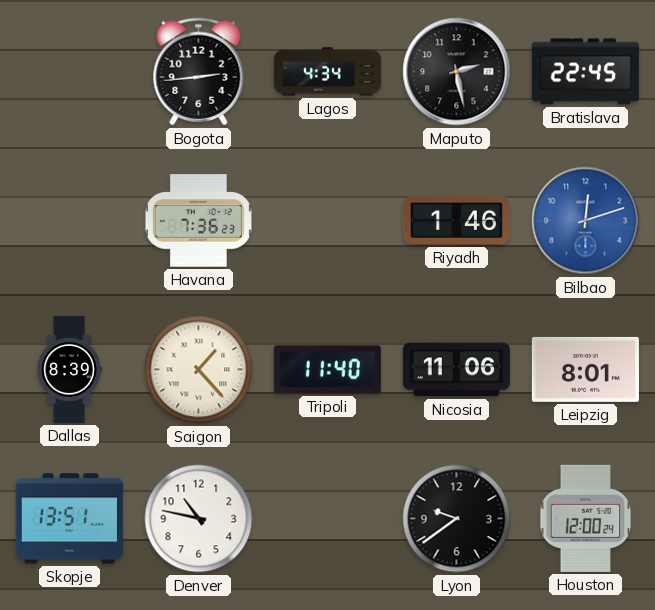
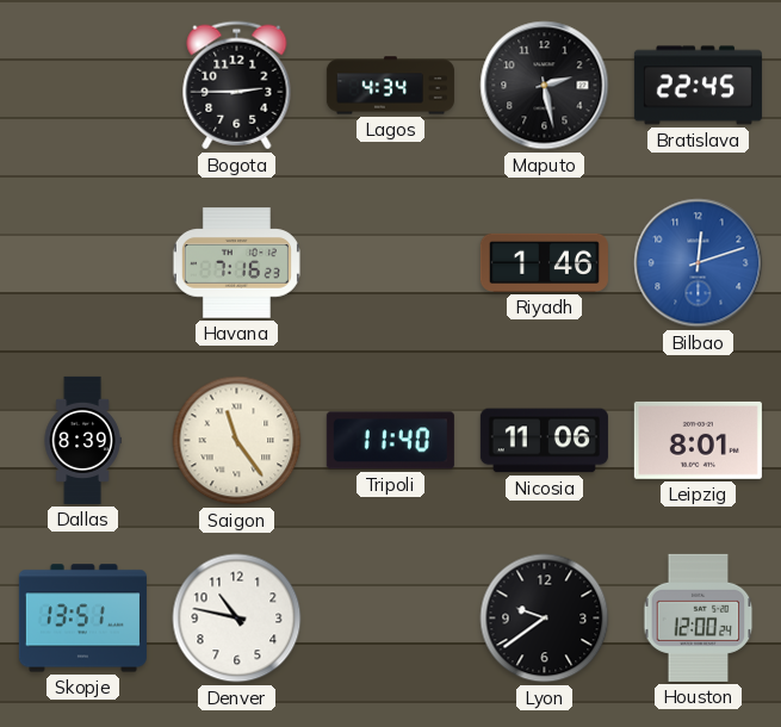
Bogota: 2:44 -> 2:45
Havana: 7:36 -> 7:16
Saigon: 1:23 -> 11:24
